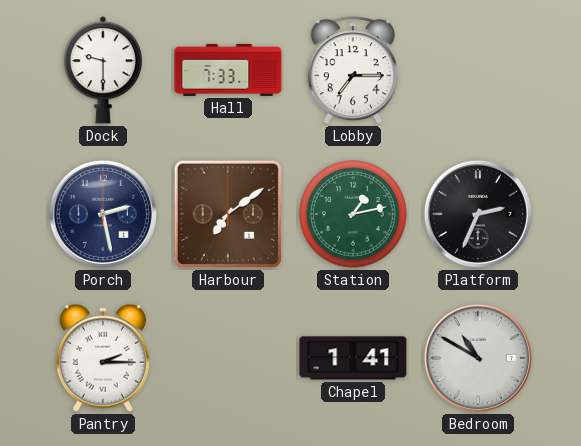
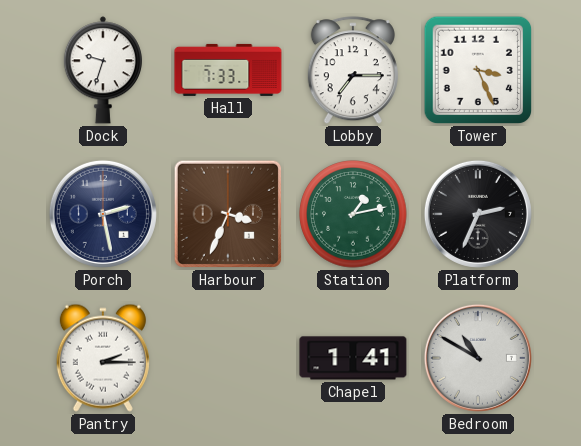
Dock: 9:30 -> 9:33
Tower: none -> 3:26
Harbour: 7:09 -> 3:34
